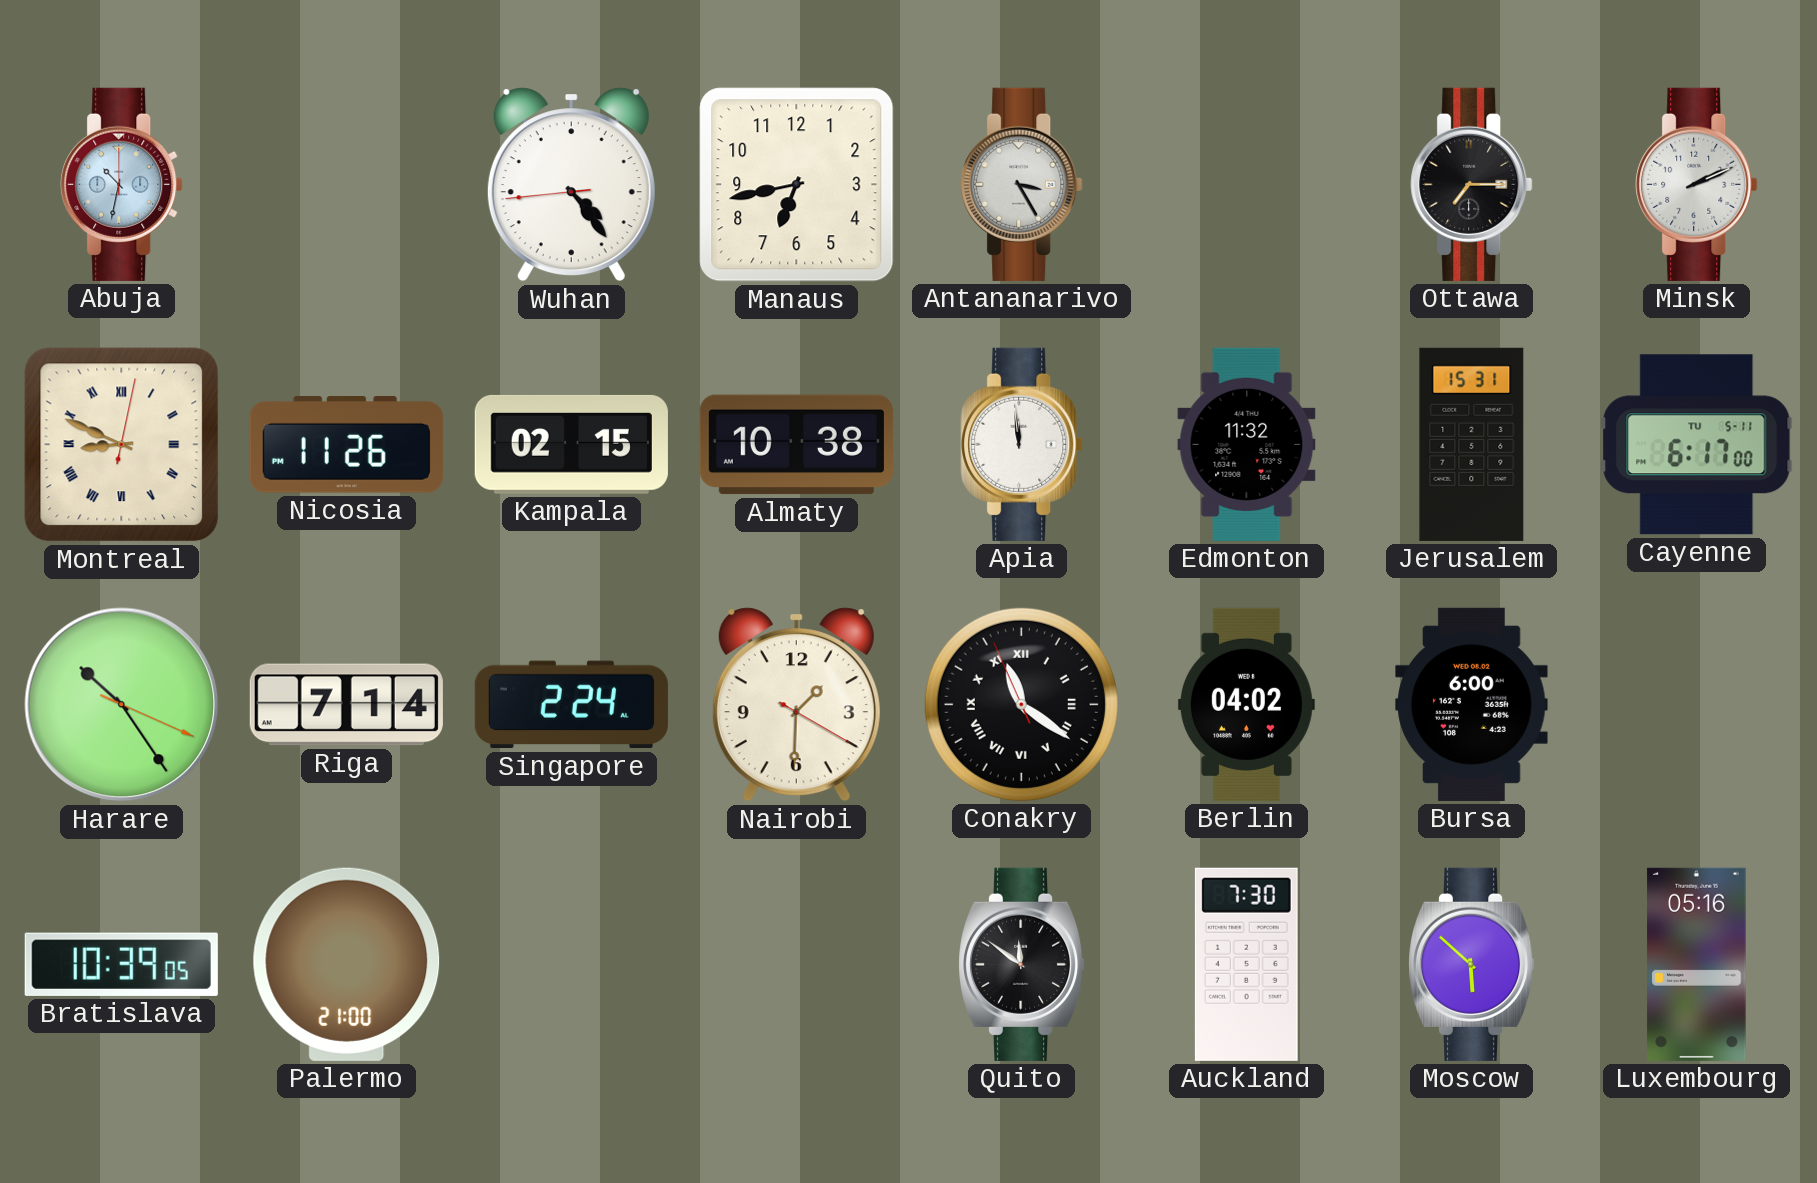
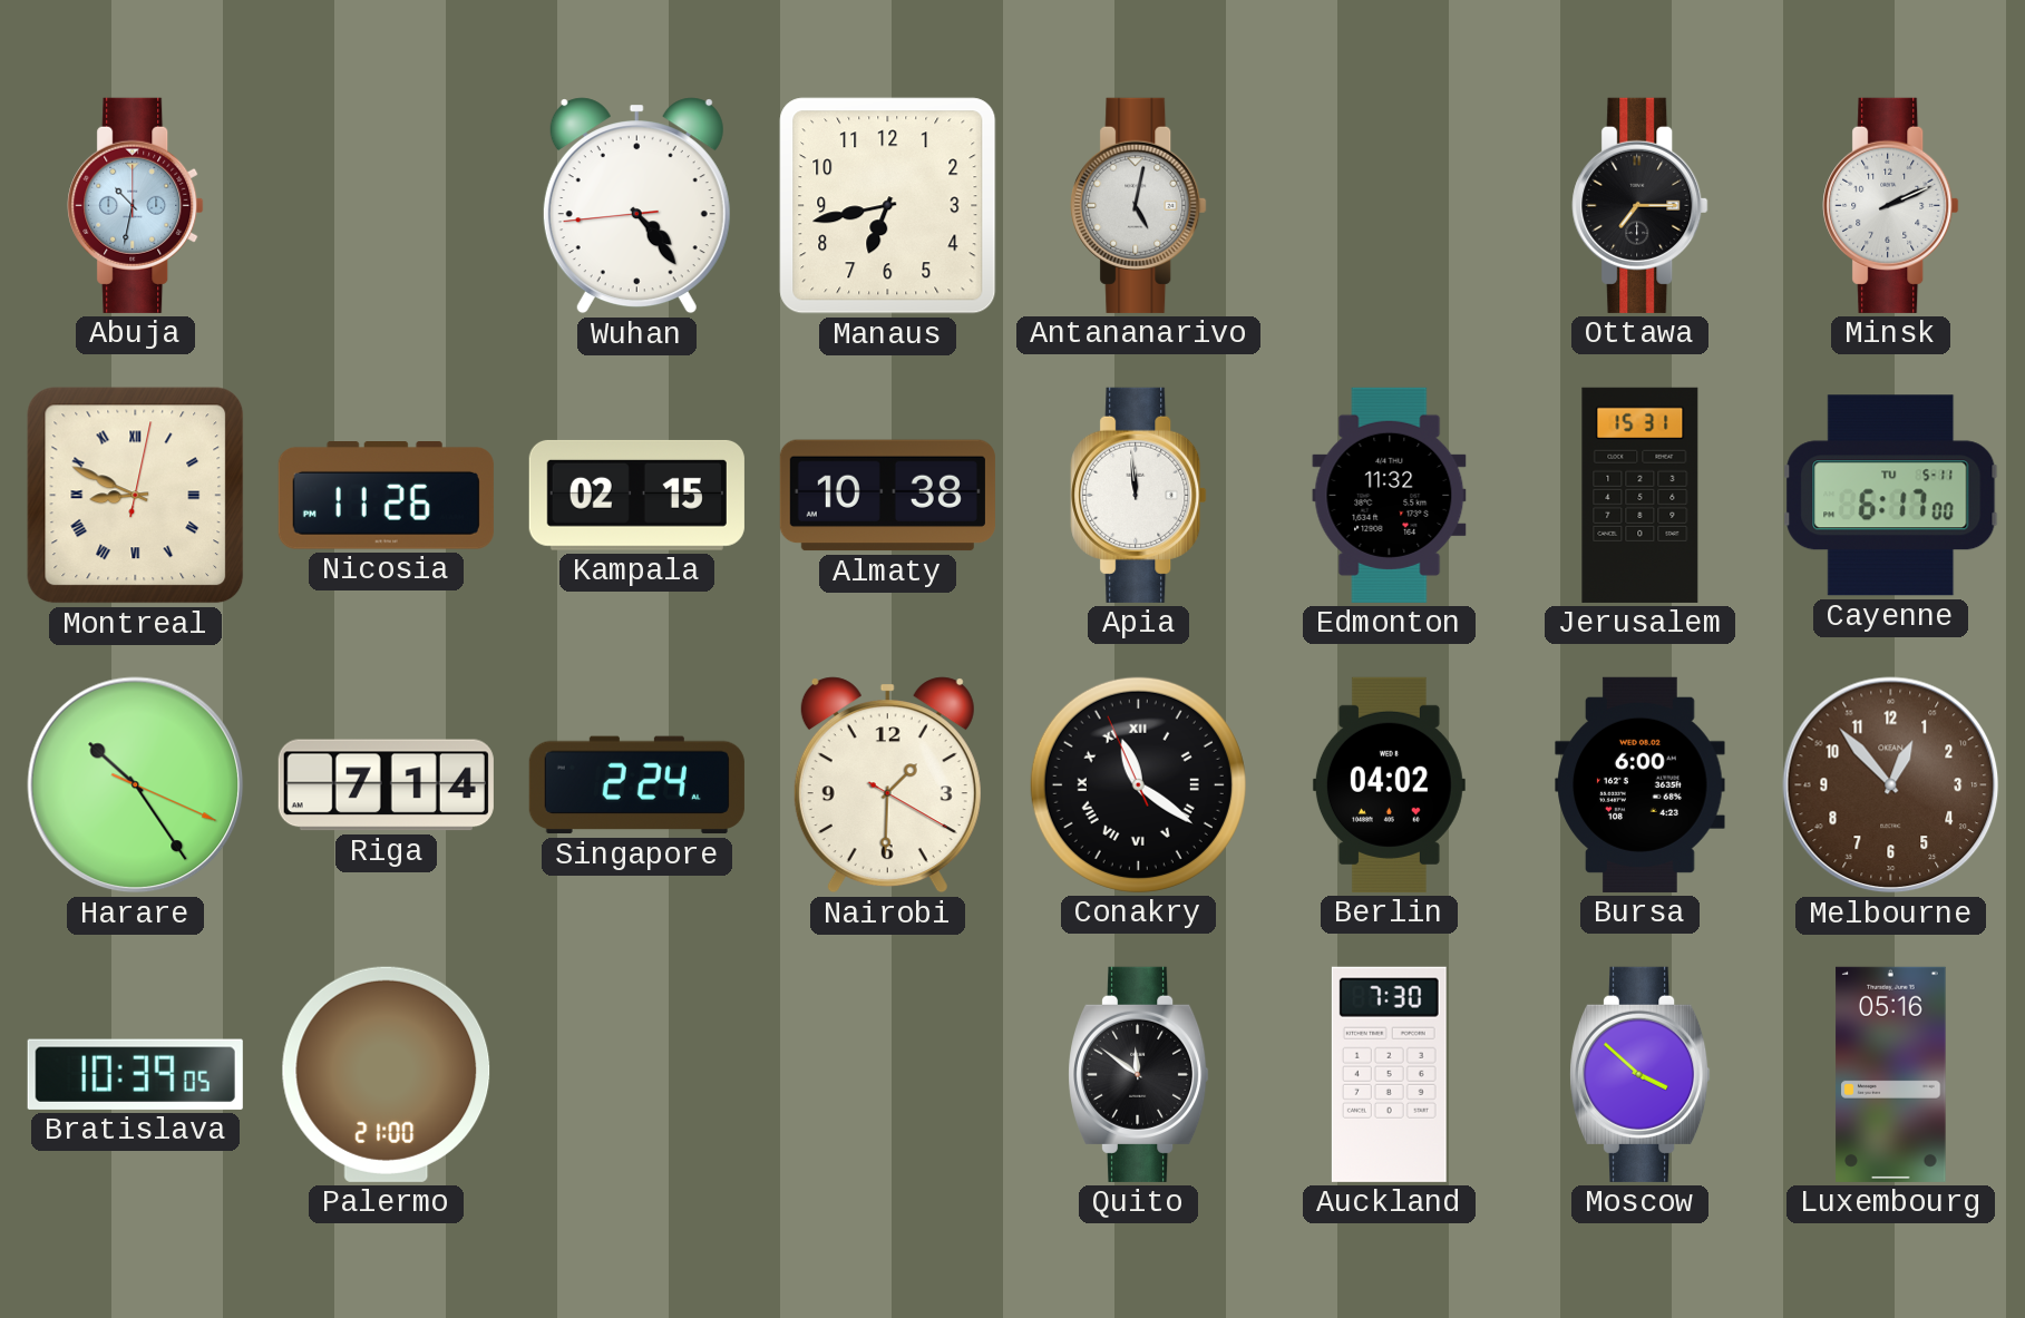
Antananarivo: 3:25 -> 5:02
Melbourne: none -> 12:53
Moscow: 5:52 -> 3:52
